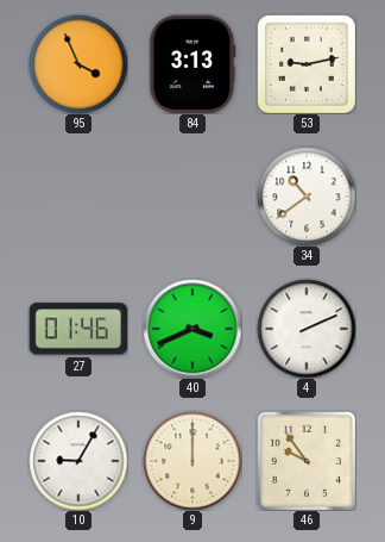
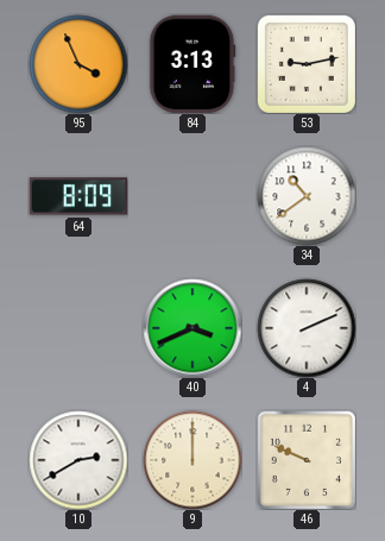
64: none -> 8:09
27: 01:46 -> none
10: 9:05 -> 2:40
46: 9:54 -> 9:49
